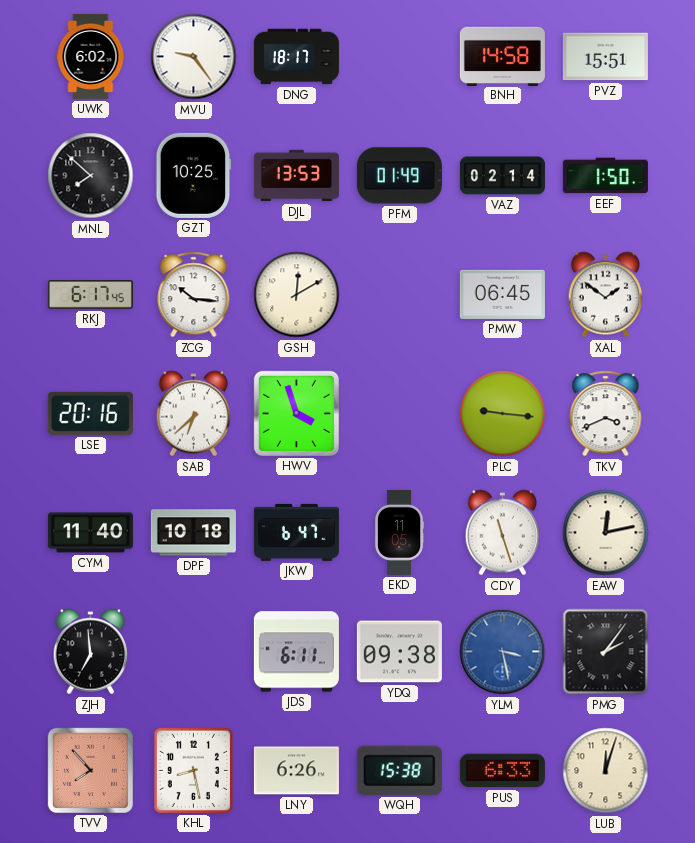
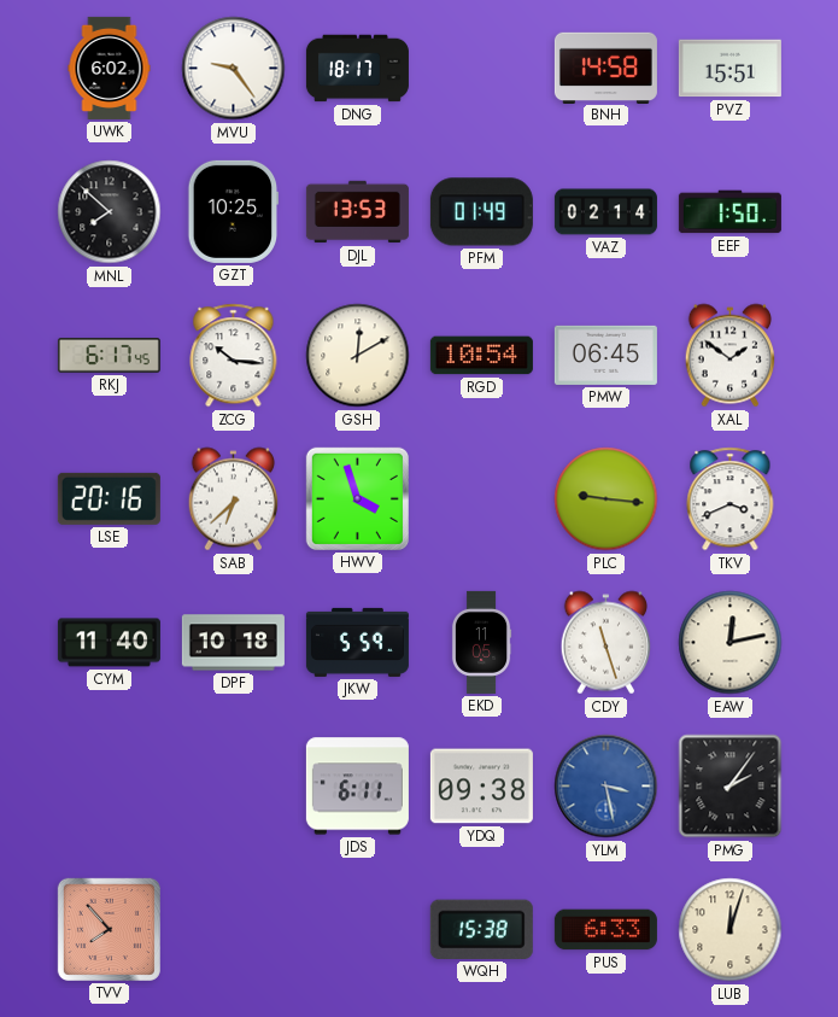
RGD: none -> 10:54
JKW: 6:47 -> 5:59
ZJH: 6:59 -> none
KHL: 8:28 -> none
LNY: 6:26 -> none
